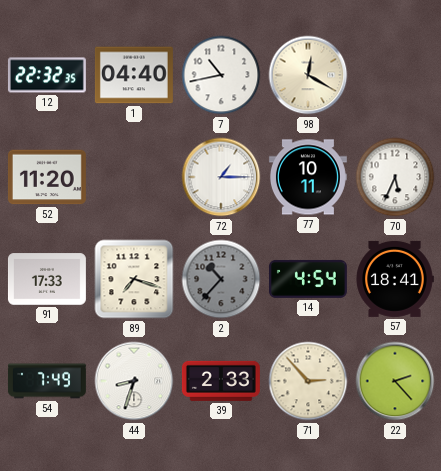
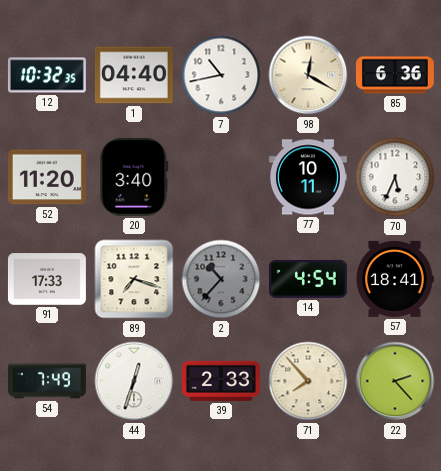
12: 22:32 -> 10:32
85: none -> 6:36
20: none -> 3:40
72: 1:15 -> none
44: 8:33 -> 12:33
71: 2:53 -> 7:53
